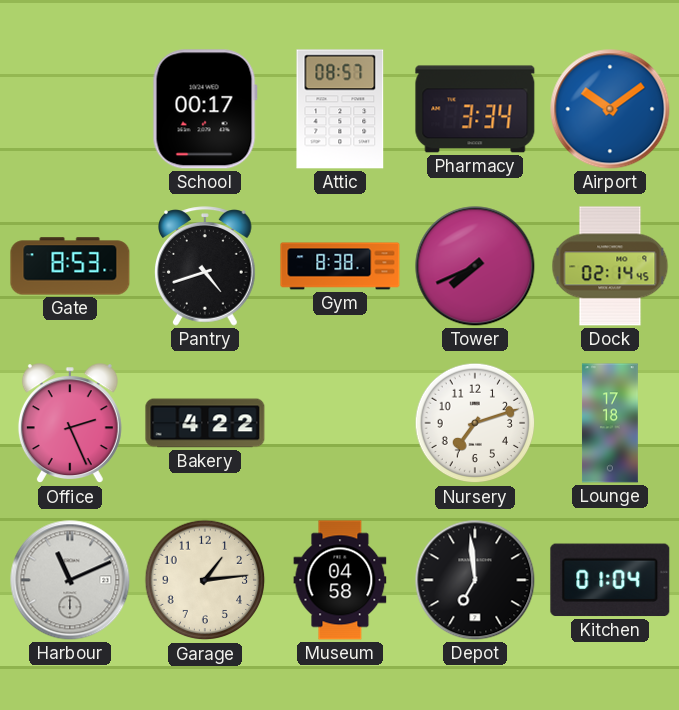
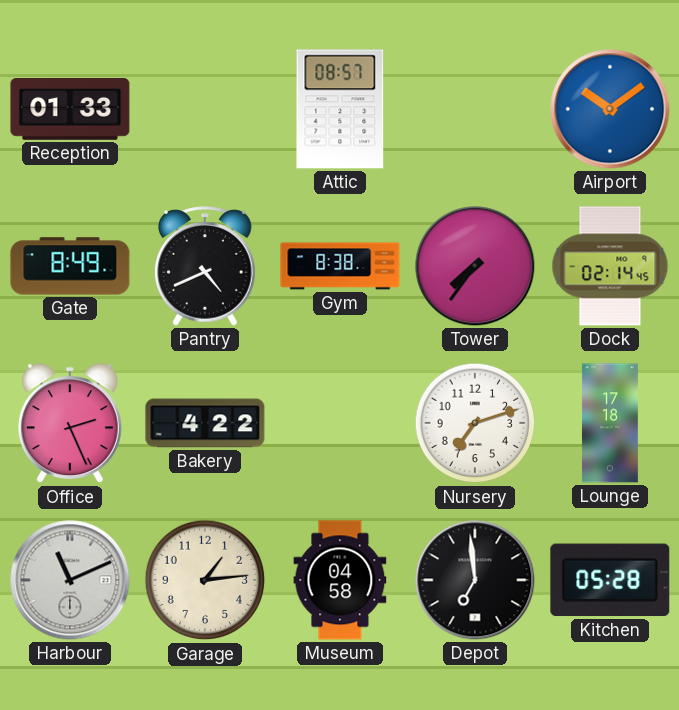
Reception: none -> 01:33
School: 00:17 -> none
Pharmacy: 3:34 -> none
Gate: 8:53 -> 8:49
Pantry: 4:42 -> 4:41
Tower: 7:41 -> 7:36
Kitchen: 01:04 -> 05:28
